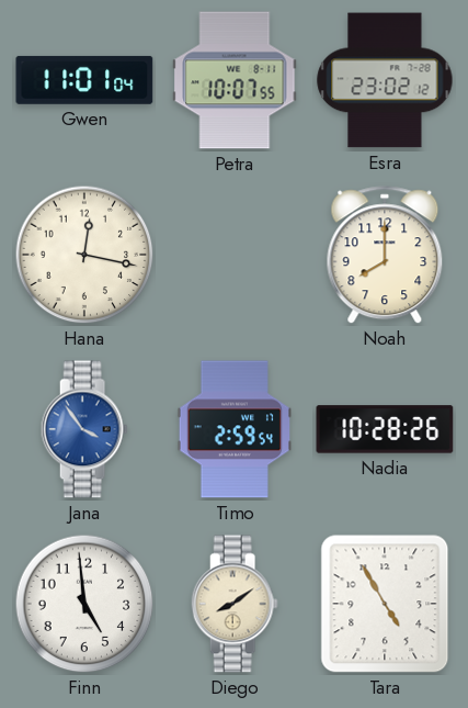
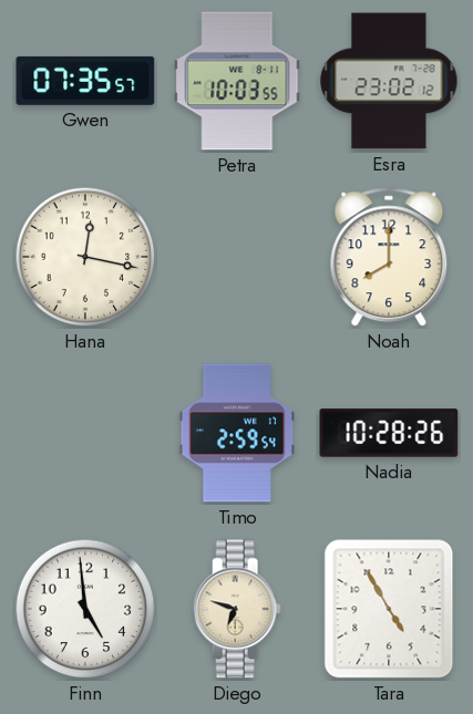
Gwen: 11:01 -> 07:35
Petra: 10:07 -> 10:03
Jana: 3:54 -> none
Diego: 8:09 -> 6:48
